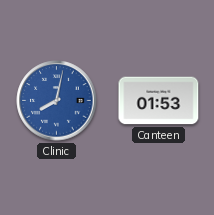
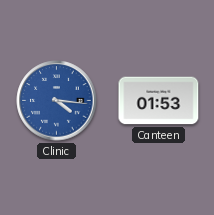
Clinic: 8:02 -> 4:16
